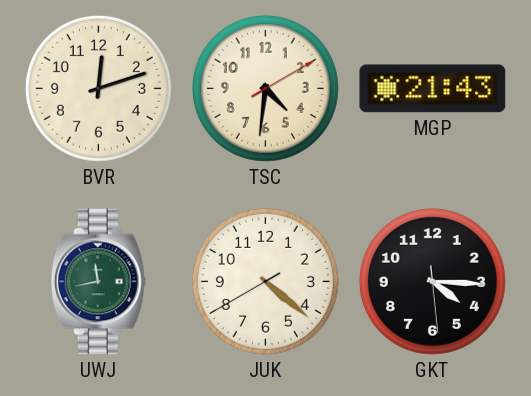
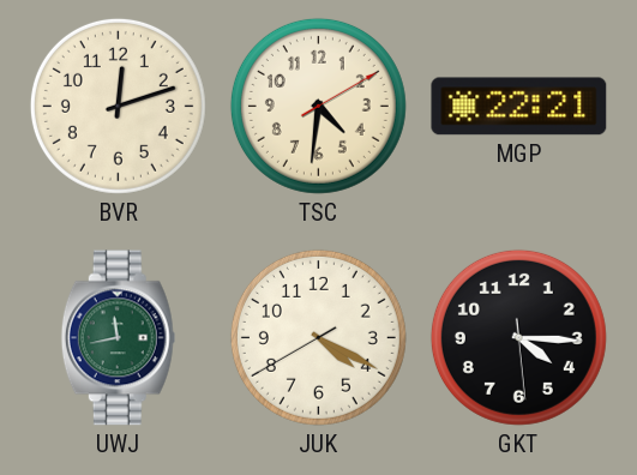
MGP: 21:43 -> 22:21
JUK: 4:21 -> 4:19
